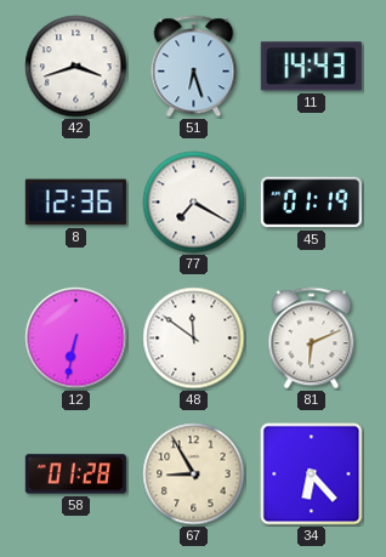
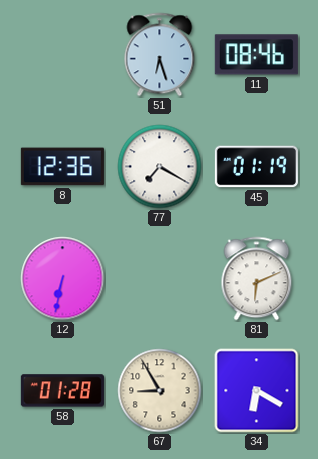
42: 3:42 -> none
11: 14:43 -> 08:46
48: 11:51 -> none
34: 6:23 -> 6:20
